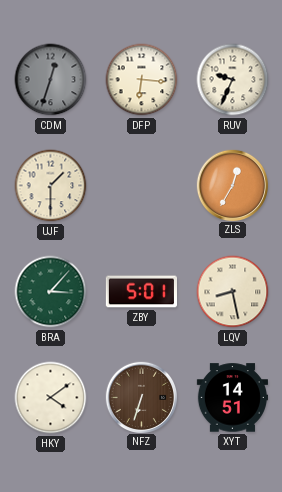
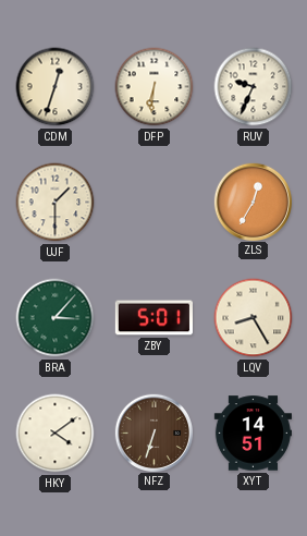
CDM dial: grey -> cream
DFP: 6:16 -> 6:31
LQV: 8:28 -> 8:25
